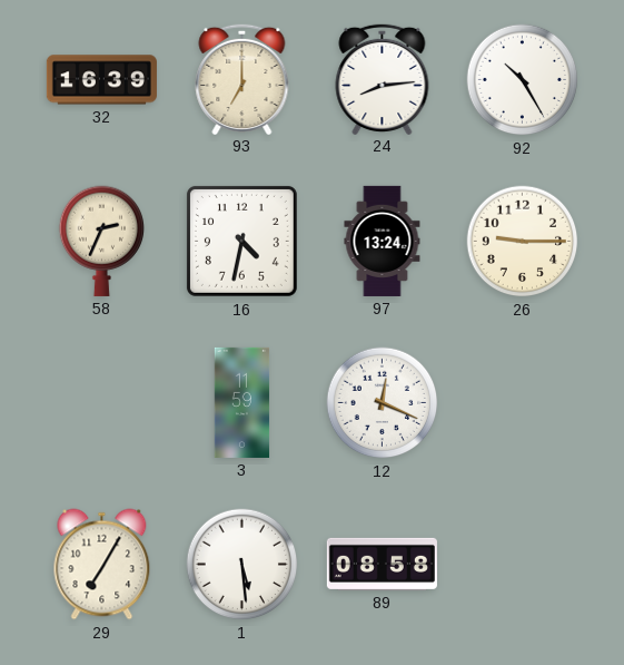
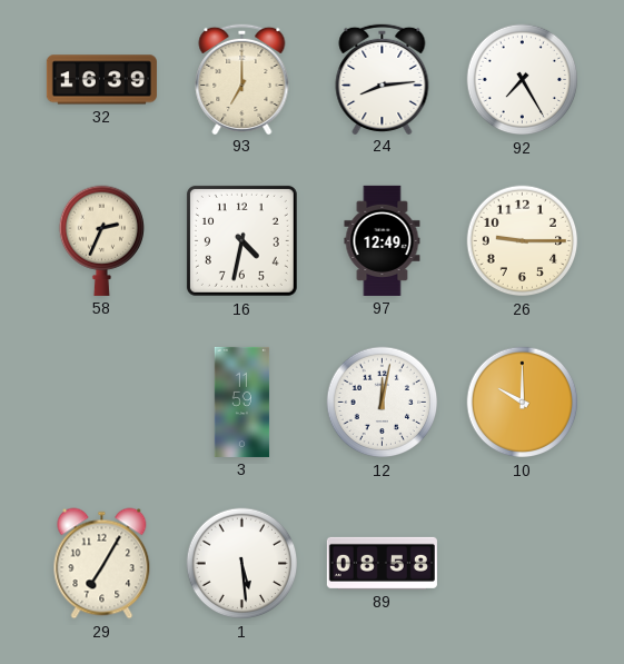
92: 10:25 -> 7:25
97: 13:24 -> 12:49
12: 12:19 -> 12:02
10: none -> 10:00
